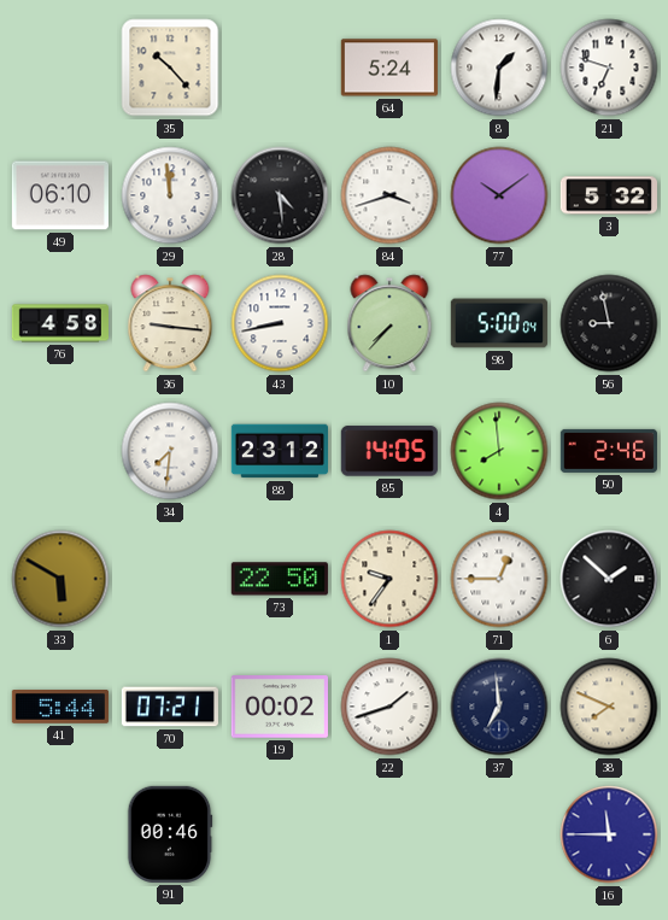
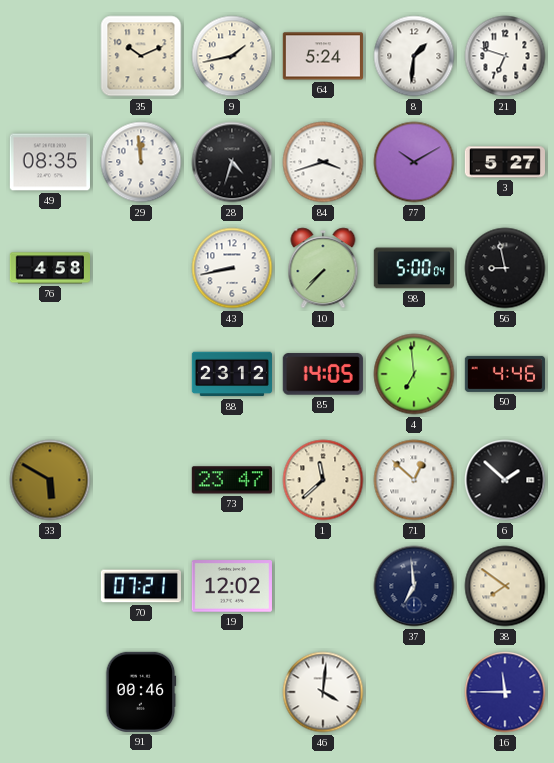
35: 10:23 -> 10:11
9: none -> 1:43
49: 06:10 -> 08:35
28: 4:29 -> 4:33
77: 10:09 -> 10:10
3: 5:32 -> 5:27
36: 9:16 -> none
34: 7:31 -> none
4: 7:59 -> 6:59
50: 2:46 -> 4:46
73: 22:50 -> 23:47
1: 9:36 -> 11:38
71: 12:45 -> 12:52
41: 5:44 -> none
19: 00:02 -> 12:02
22: 1:42 -> none
38: 7:49 -> 7:51
46: none -> 4:01
